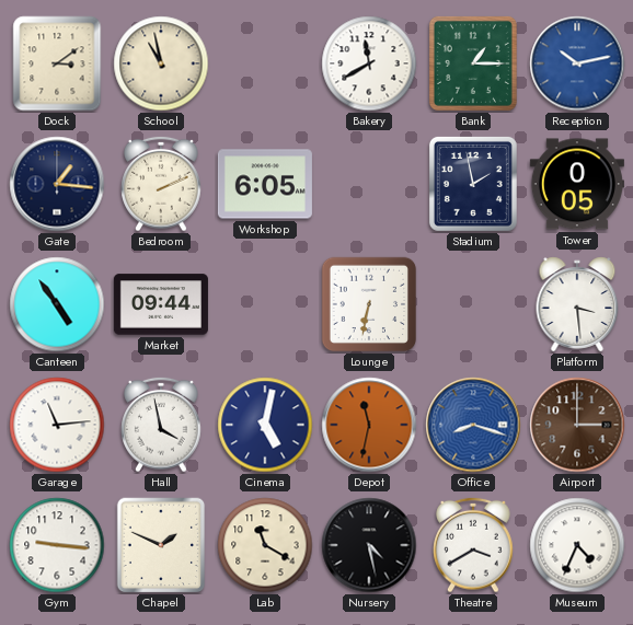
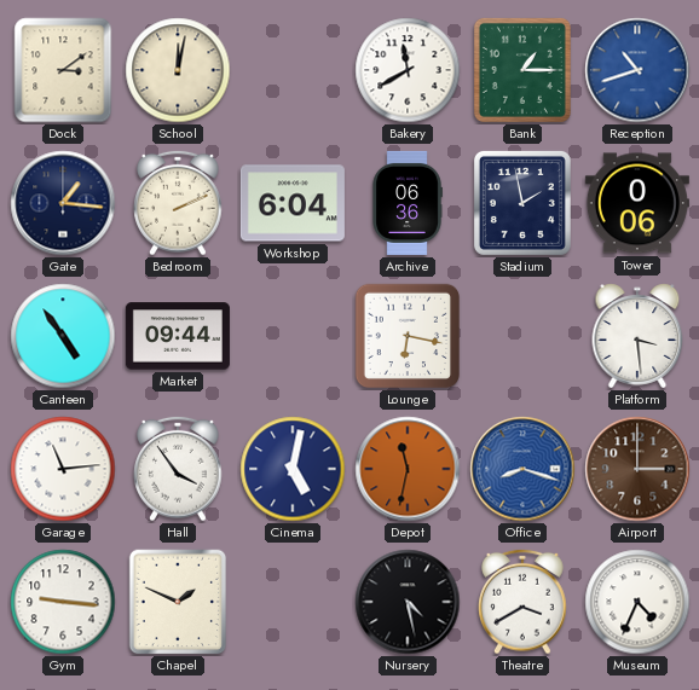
School: 10:58 -> 12:02
Reception: 10:13 -> 10:42
Workshop: 6:05 -> 6:04
Archive: none -> 06:36
Tower: 0:05 -> 0:06
Lounge: 6:32 -> 6:17
Hall: 3:58 -> 3:54
Lab: 11:20 -> none
